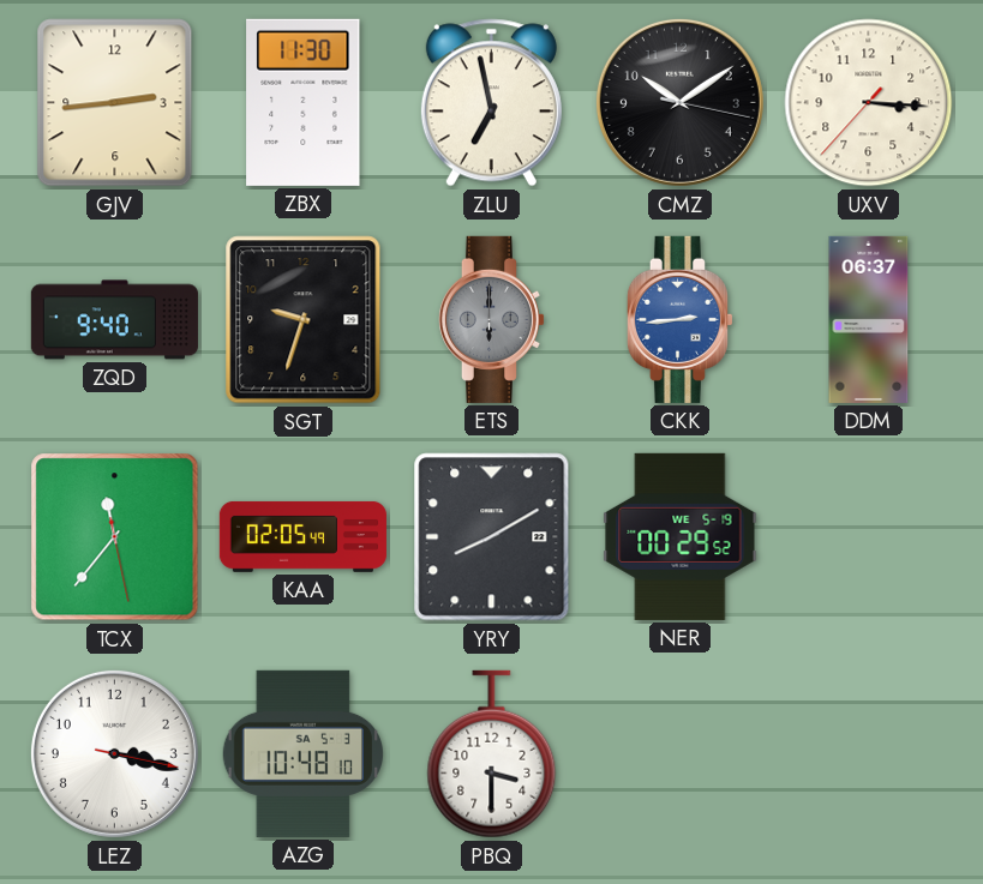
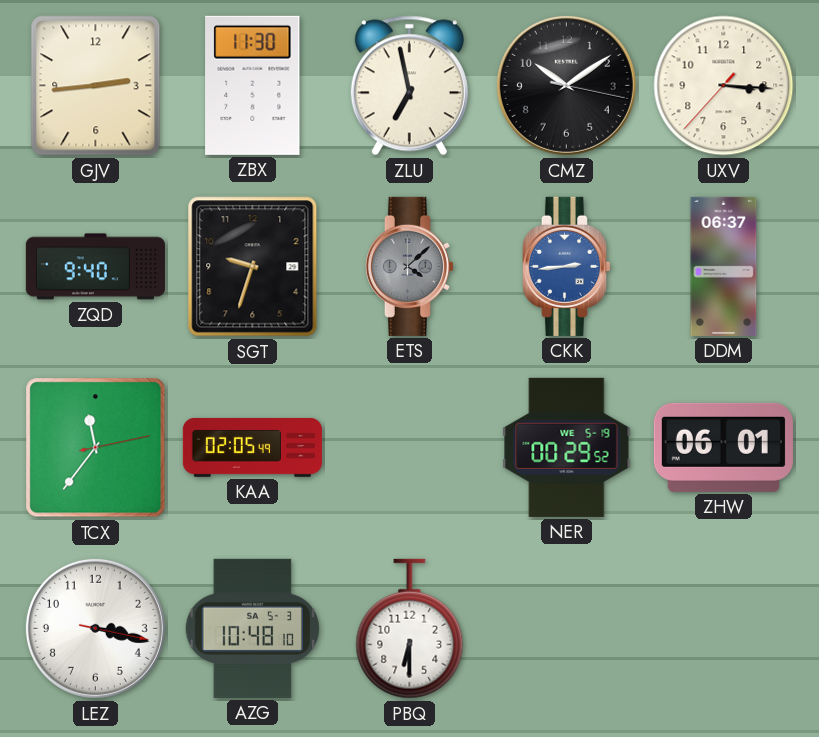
ETS: 6:00 -> 4:08
TCX: 11:36:28 -> 11:36:13
YRY: 8:10 -> none
ZHW: none -> 06:01
PBQ: 3:30 -> 6:30
